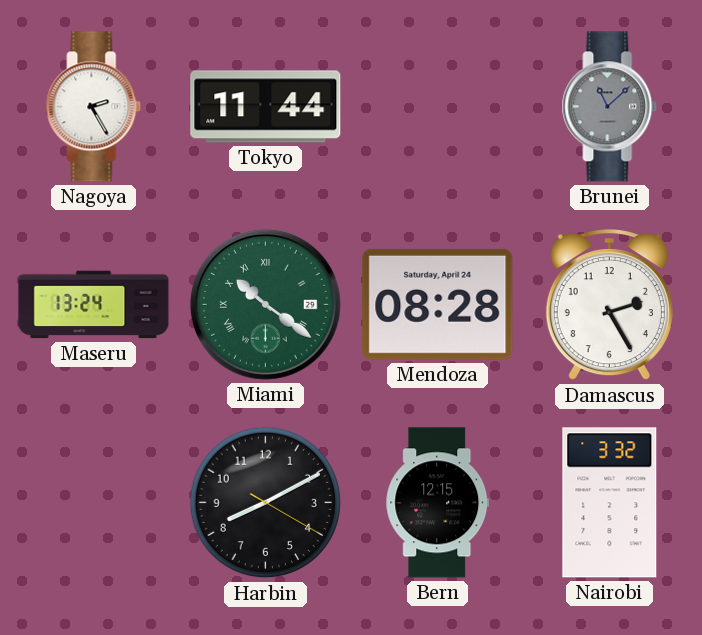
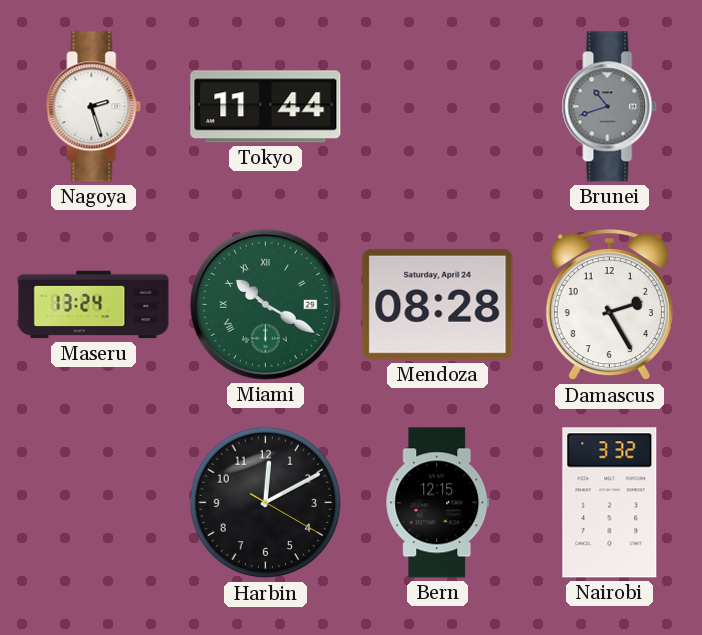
Nagoya: 2:25 -> 2:27
Brunei: 11:08 -> 10:42
Miami: 10:21 -> 10:20
Harbin: 8:10 -> 12:10
